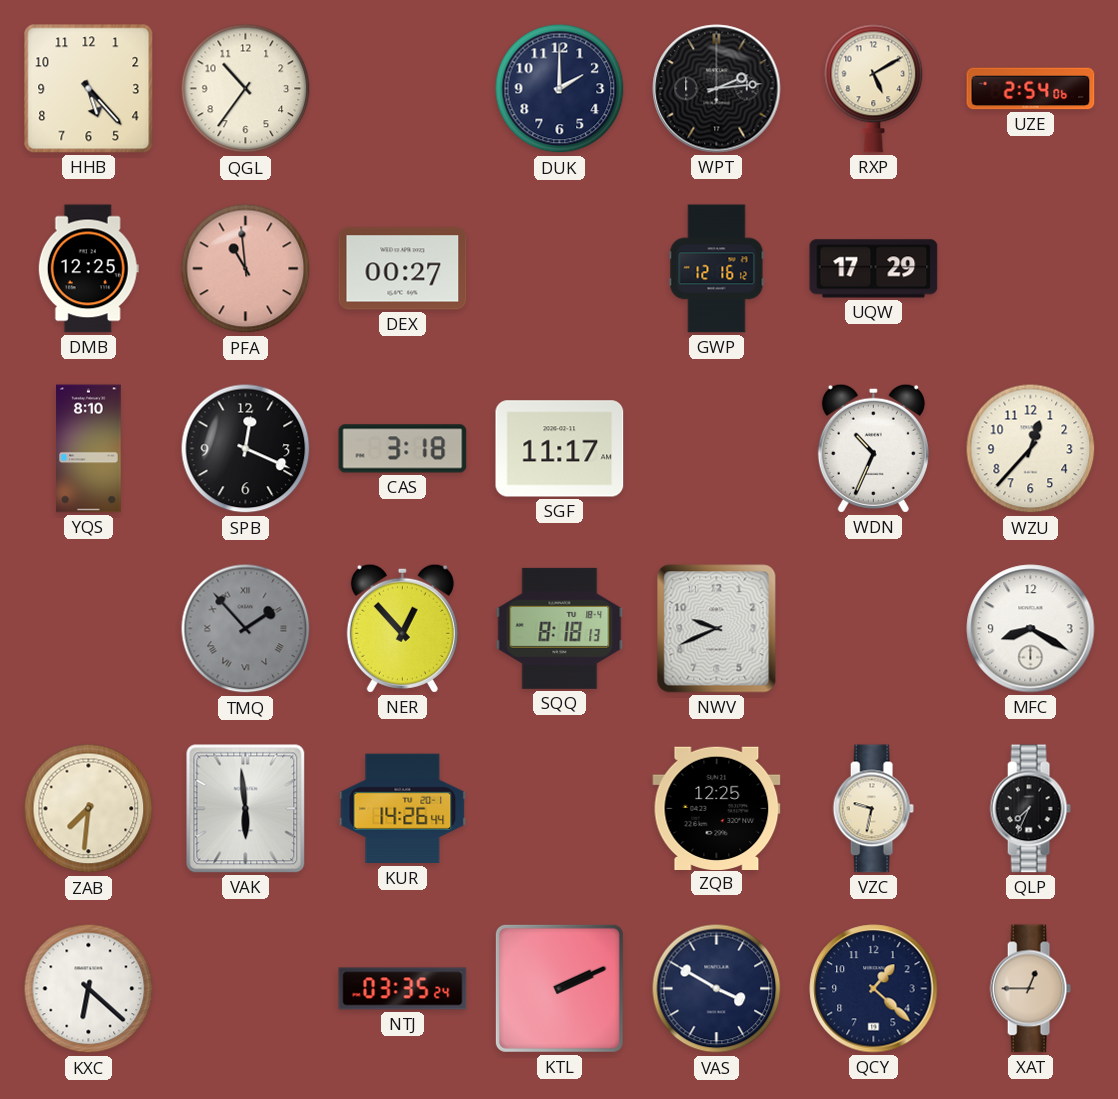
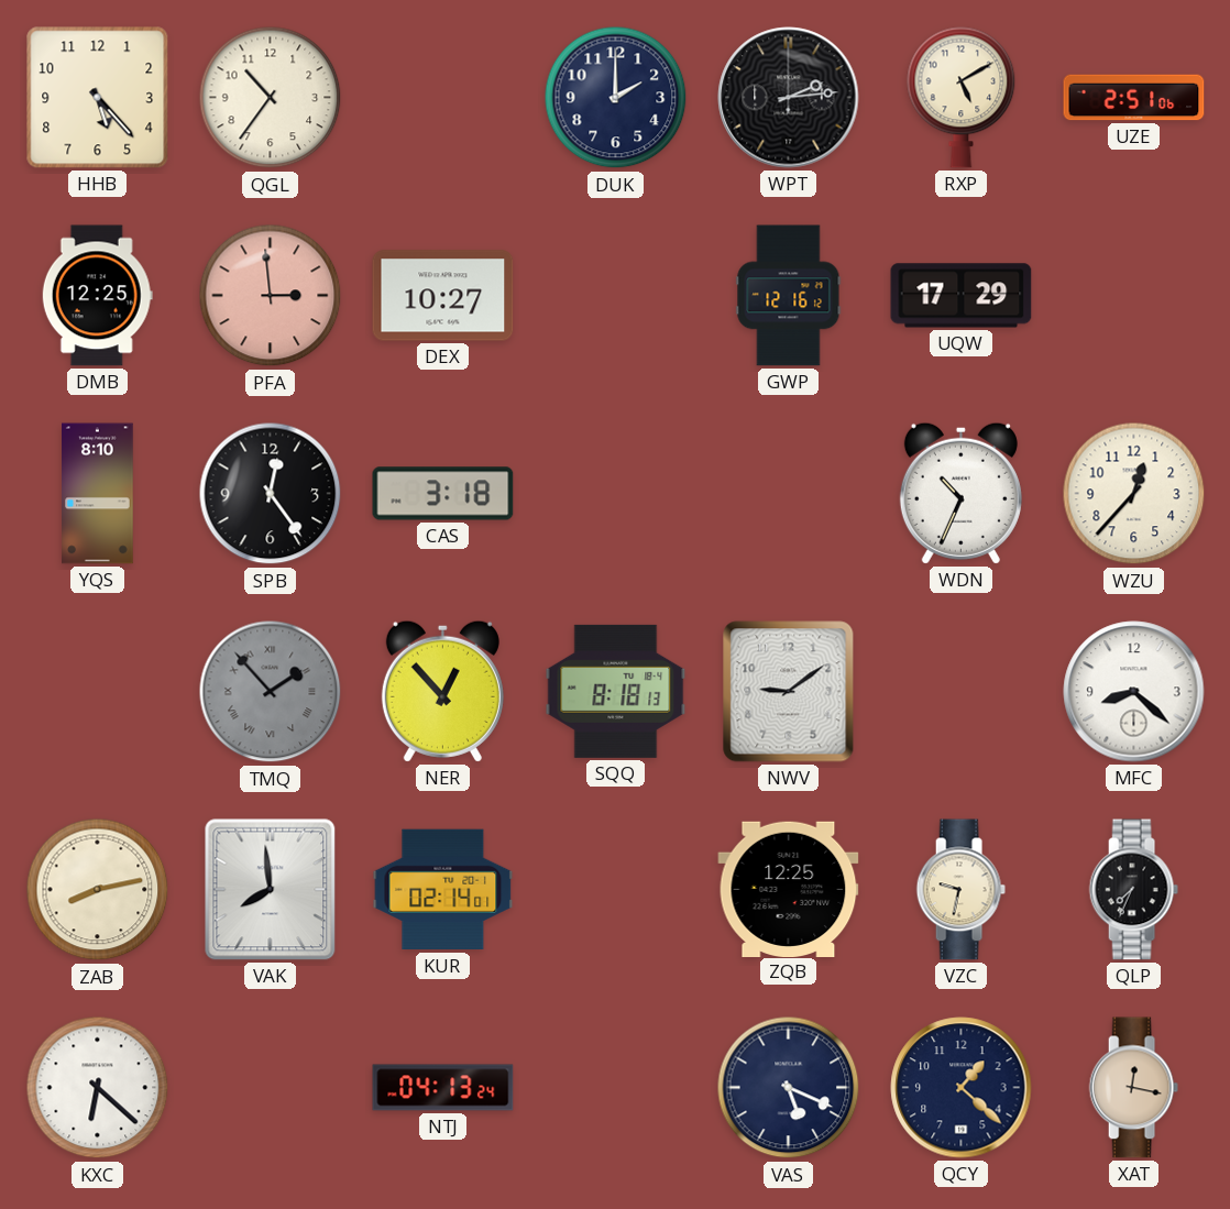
UZE: 2:54 -> 2:51
PFA: 10:59 -> 2:59
DEX: 00:27 -> 10:27
SPB: 12:19 -> 12:24
SGF: 11:17 -> none
NWV: 9:41 -> 9:09
MFC: 8:20 -> 8:22
ZAB: 7:31 -> 8:13
VAK: 5:59 -> 7:59
KUR: 14:26 -> 02:14
NTJ: 03:35 -> 04:13
KTL: 2:11 -> none
VAS: 3:50 -> 5:19
XAT: 12:45 -> 12:17
